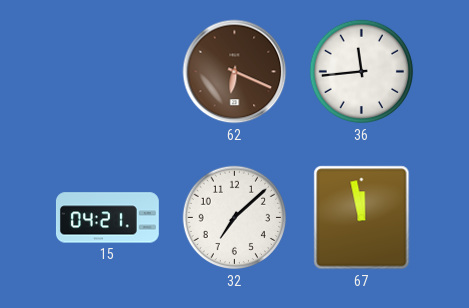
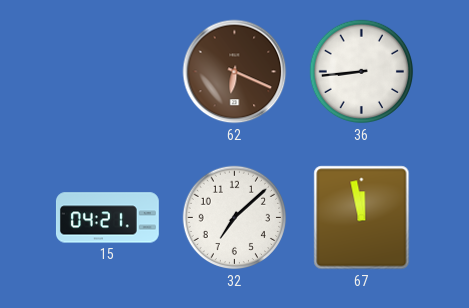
36: 11:44 -> 8:44
